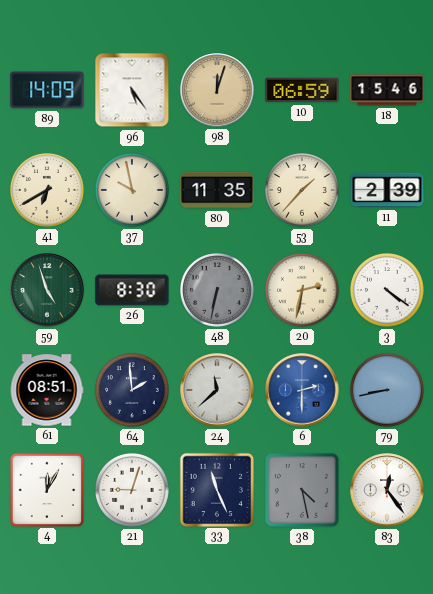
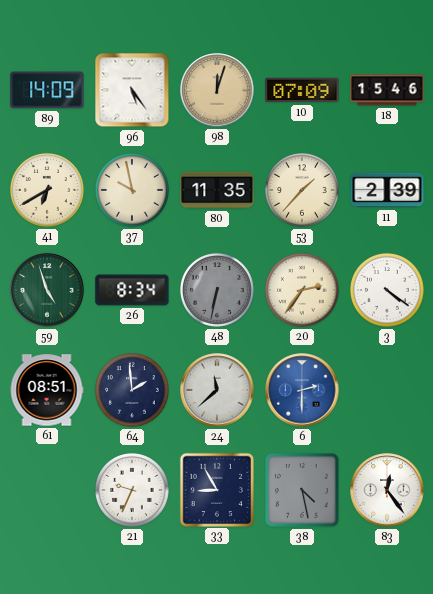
10: 06:59 -> 07:09
26: 8:30 -> 8:34
20: 2:32 -> 2:36
79: 8:43 -> none
4: 12:05 -> none
21: 9:03 -> 9:34
33: 11:26 -> 8:55
